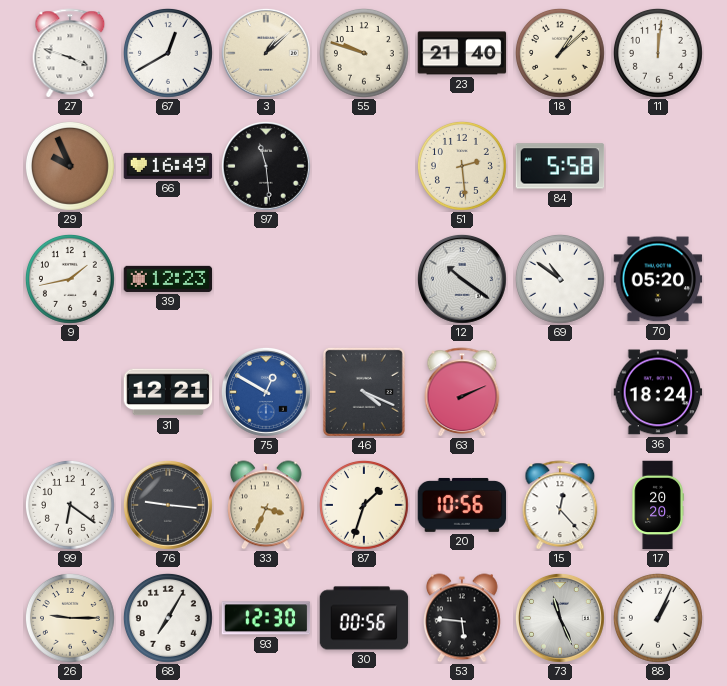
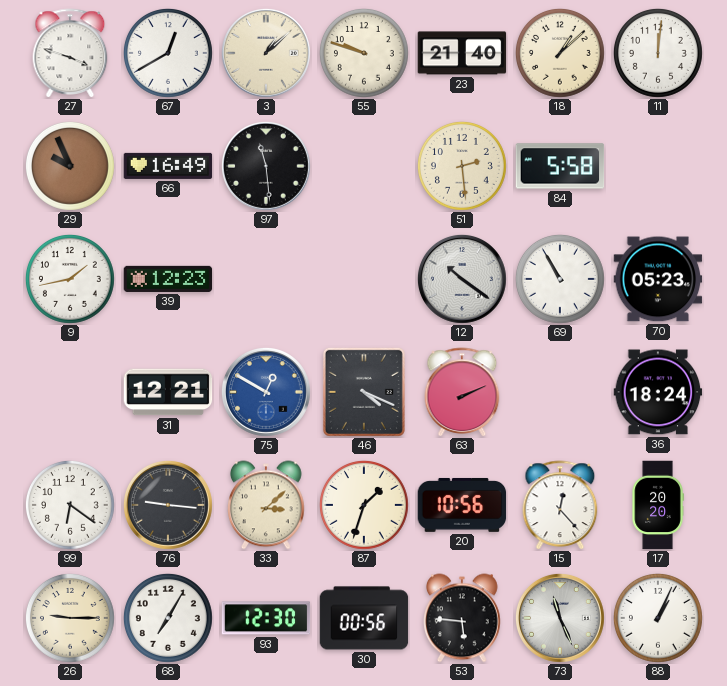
69: 10:51 -> 10:55
70: 05:20 -> 05:23
33: 3:34 -> 3:08
